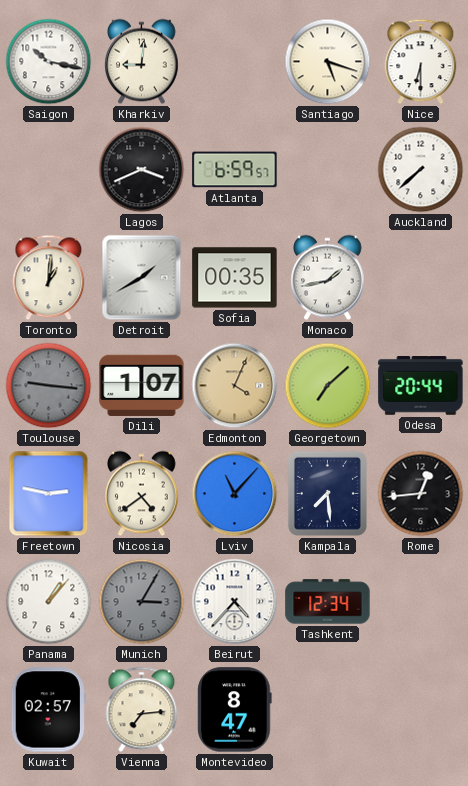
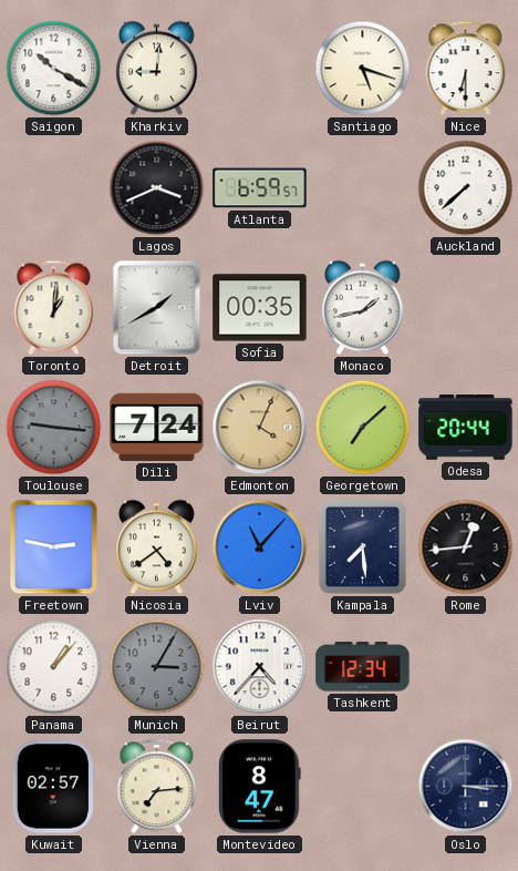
Saigon: 10:17 -> 10:20
Dili: 1:07 -> 7:24
Oslo: none -> 3:15
